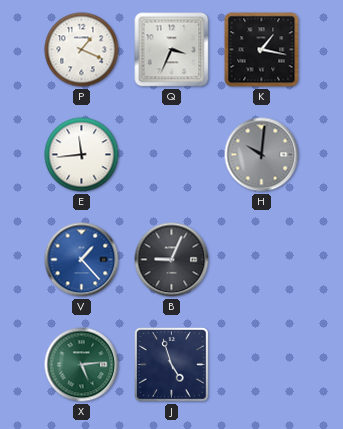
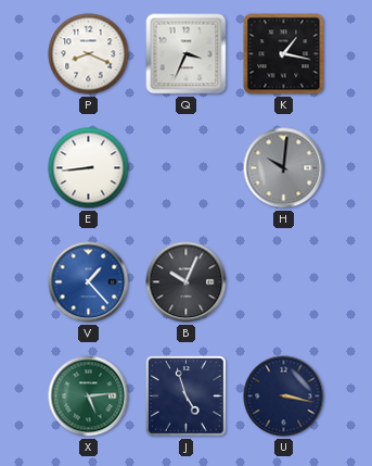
P: 1:19 -> 8:19
E: 11:44 -> 8:44
B: 9:04 -> 10:04
U: none -> 3:17
